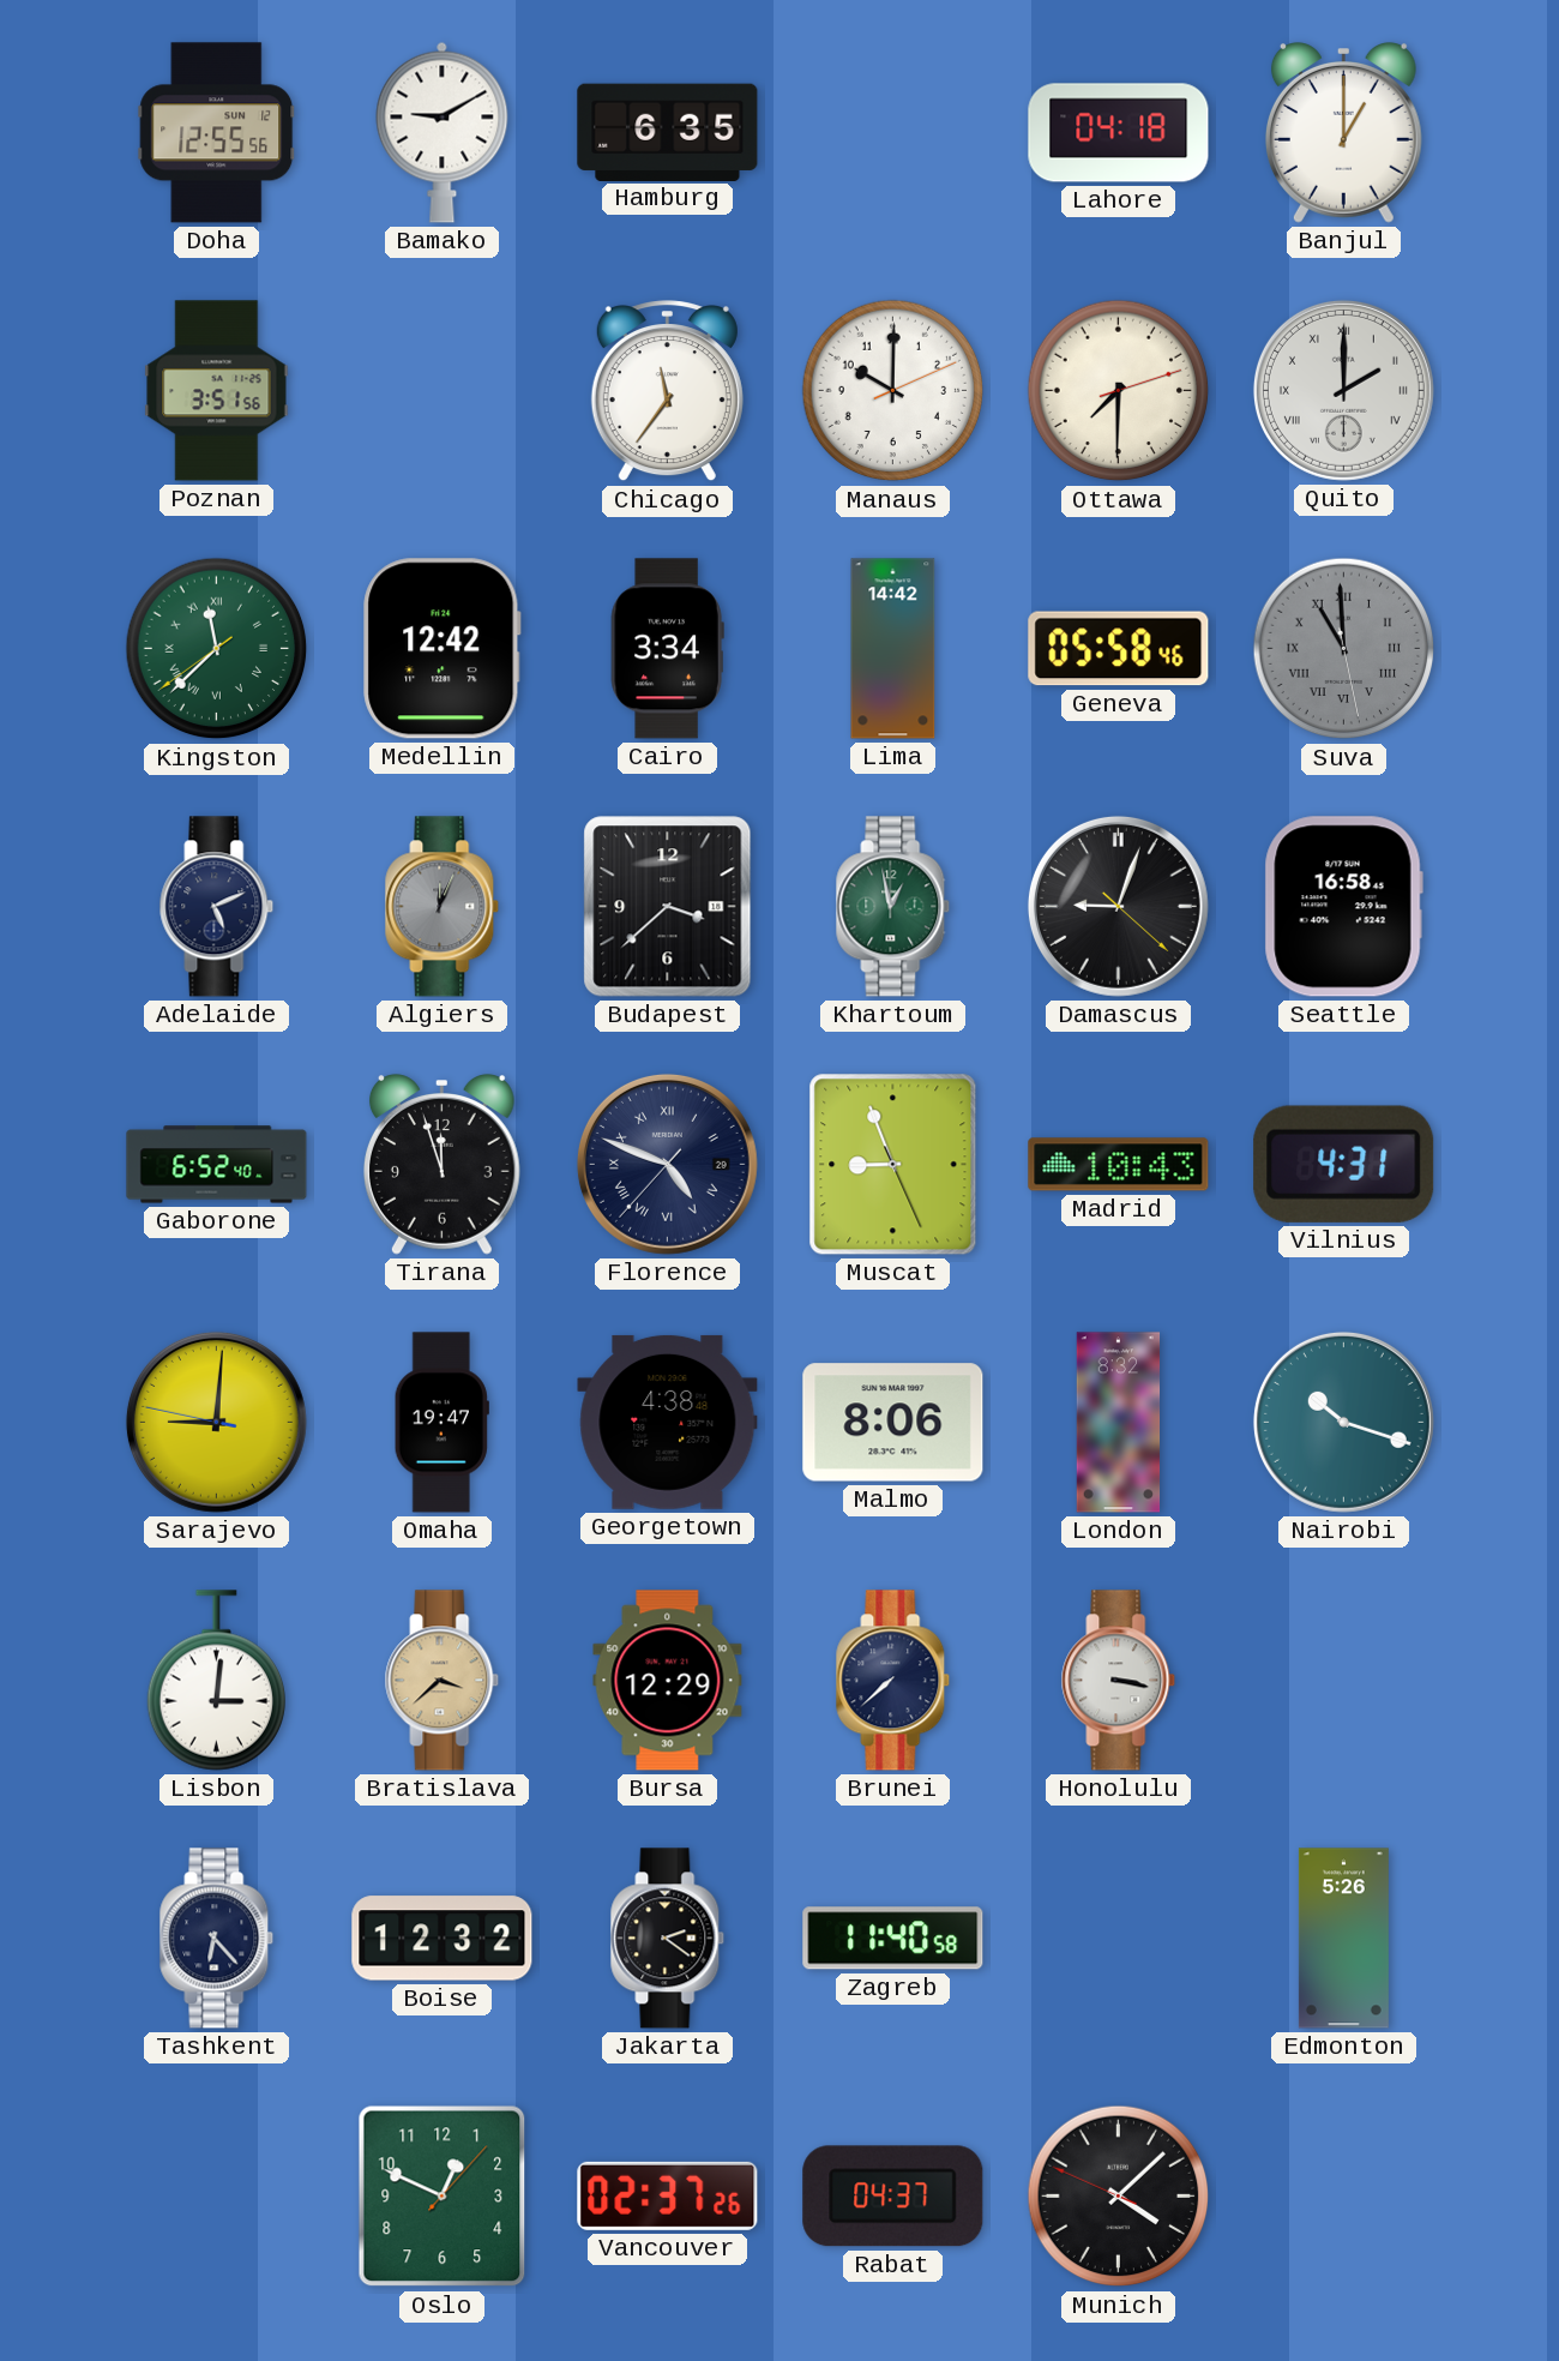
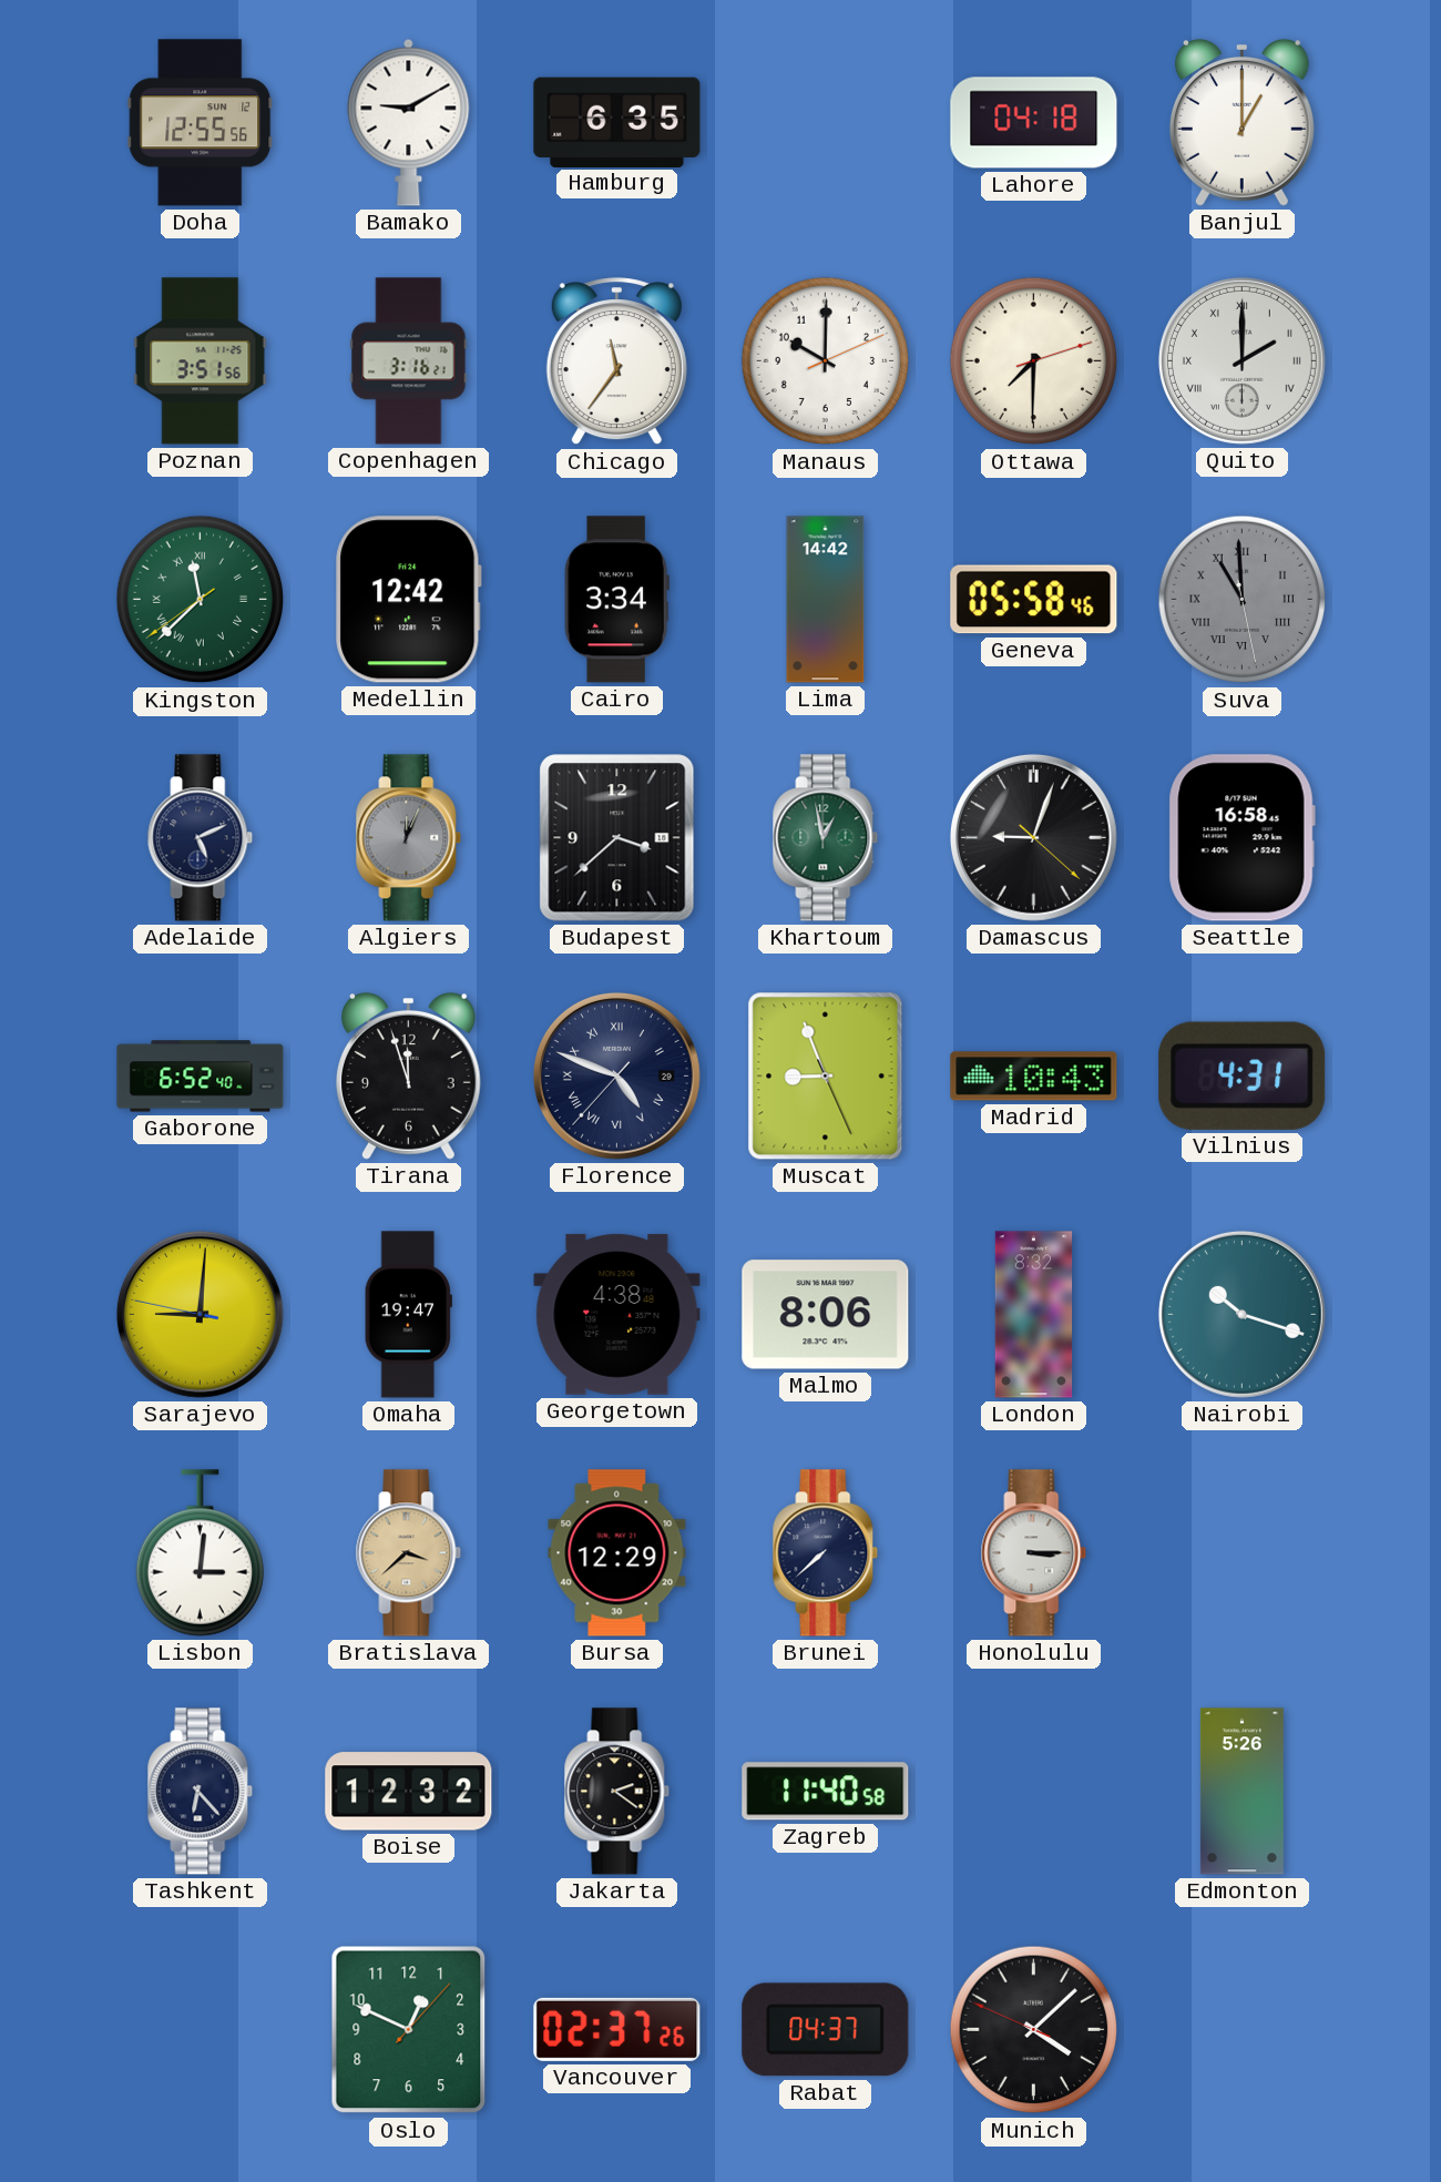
Copenhagen: none -> 3:16
Honolulu: 3:17 -> 3:15
